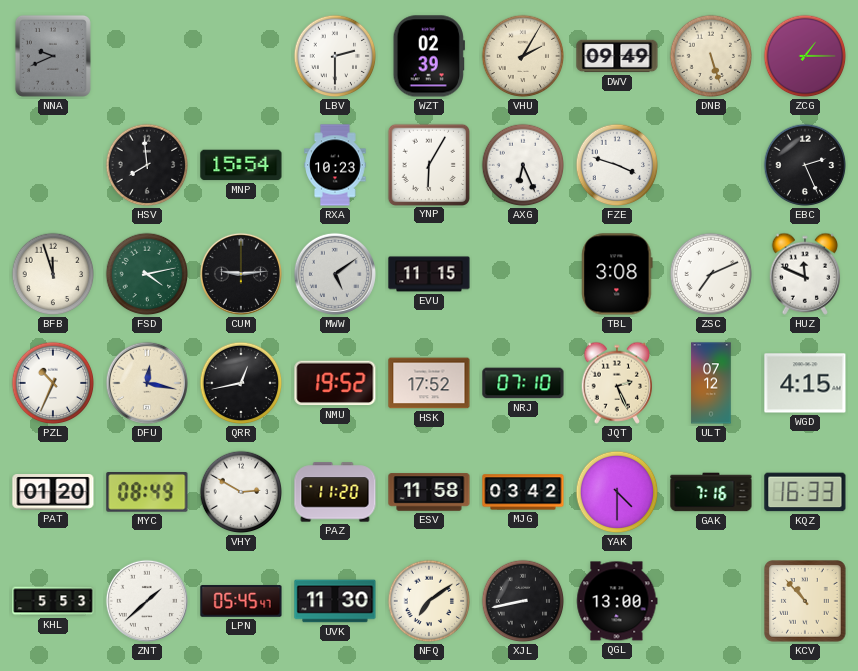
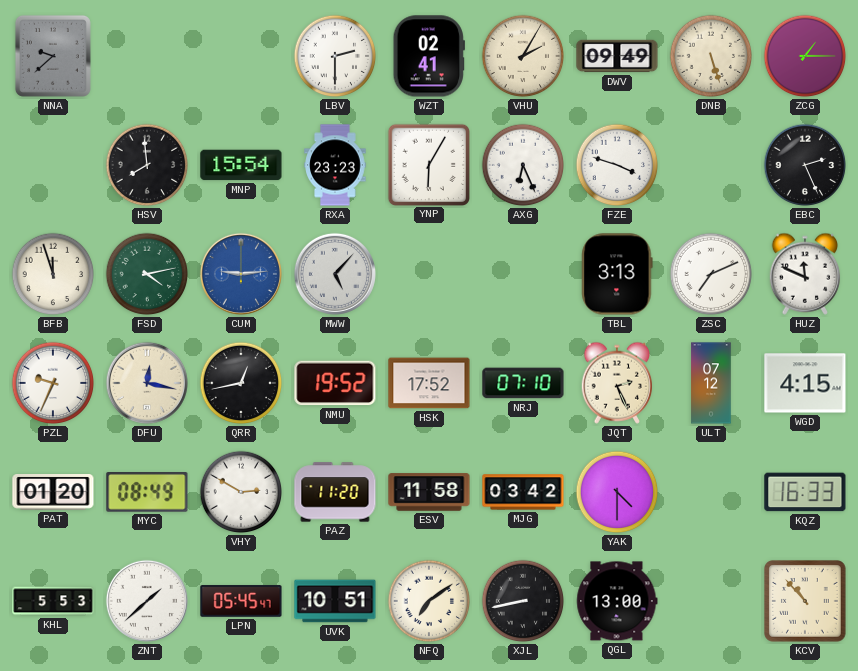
NNA: 9:41 -> 9:38
WZT: 02:39 -> 02:41
RXA: 10:23 -> 23:23
CUM dial: black -> blue
MWW: 5:09 -> 5:07
EVU: 11:15 -> none
TBL: 3:08 -> 3:13
PZL: 10:34 -> 9:34
GAK: 7:16 -> none
UVK: 11:30 -> 10:51
